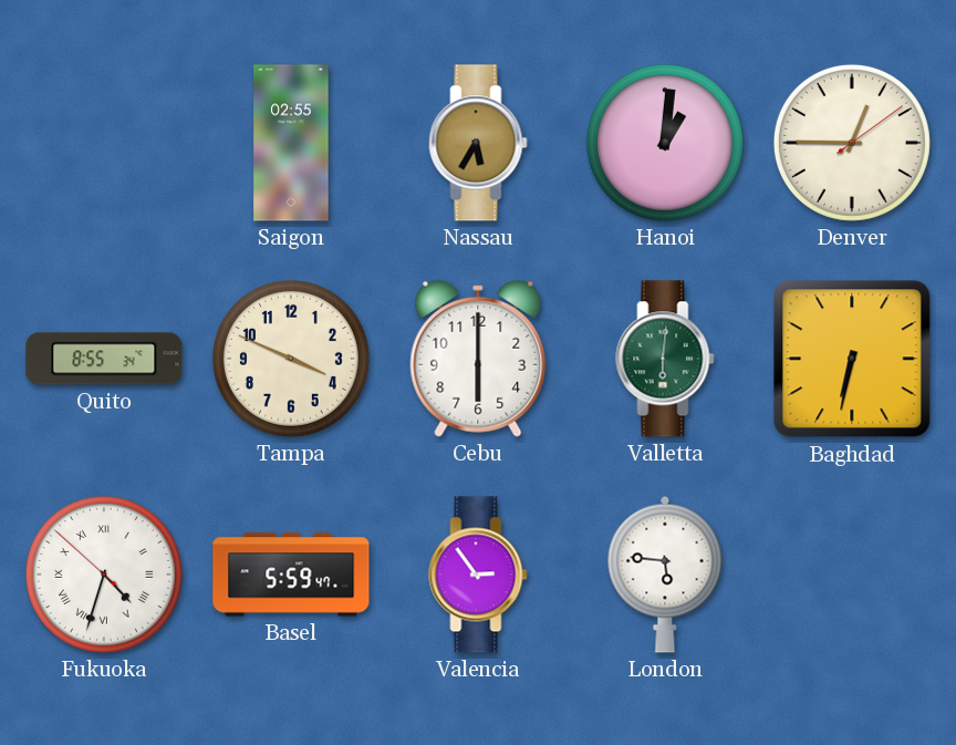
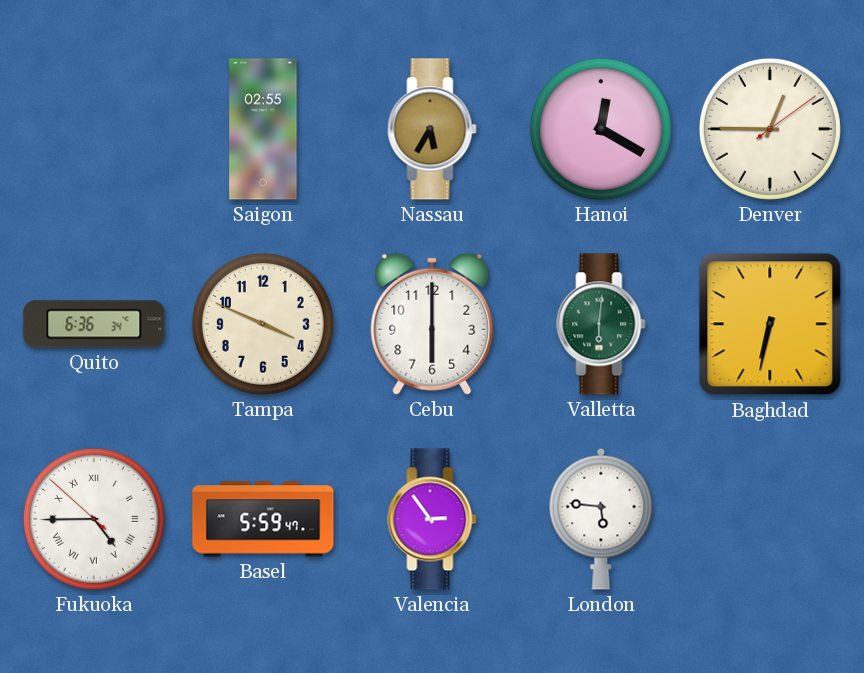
Hanoi: 1:01 -> 12:20
Quito: 8:55 -> 6:36
Fukuoka: 4:32 -> 4:44
